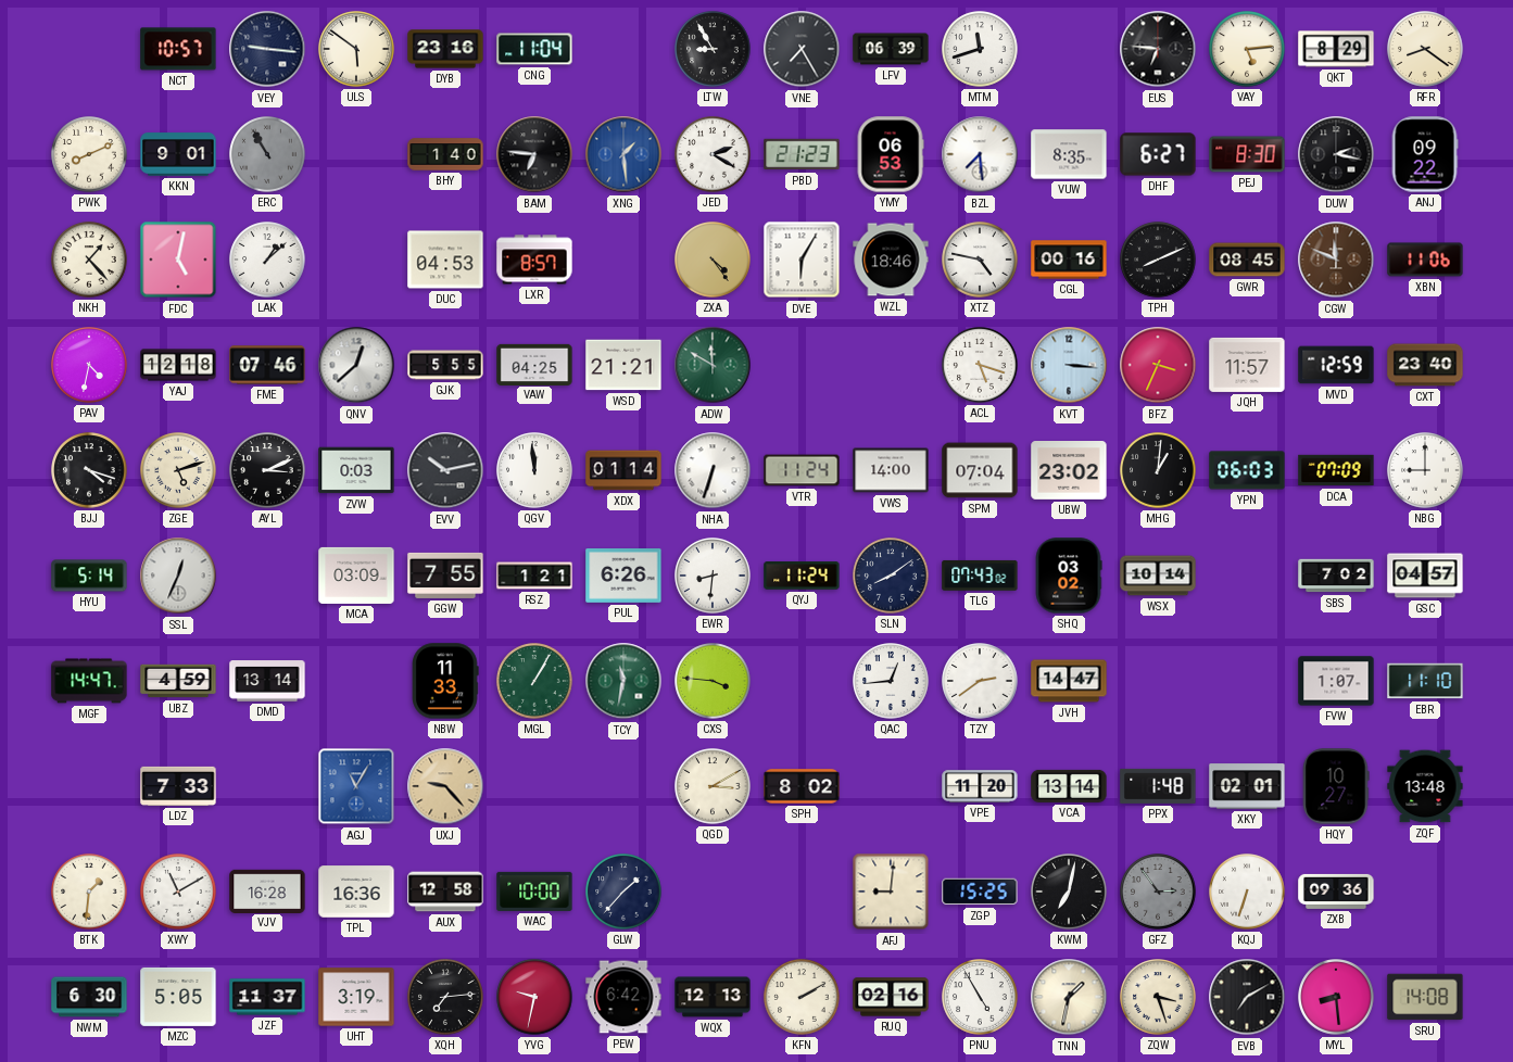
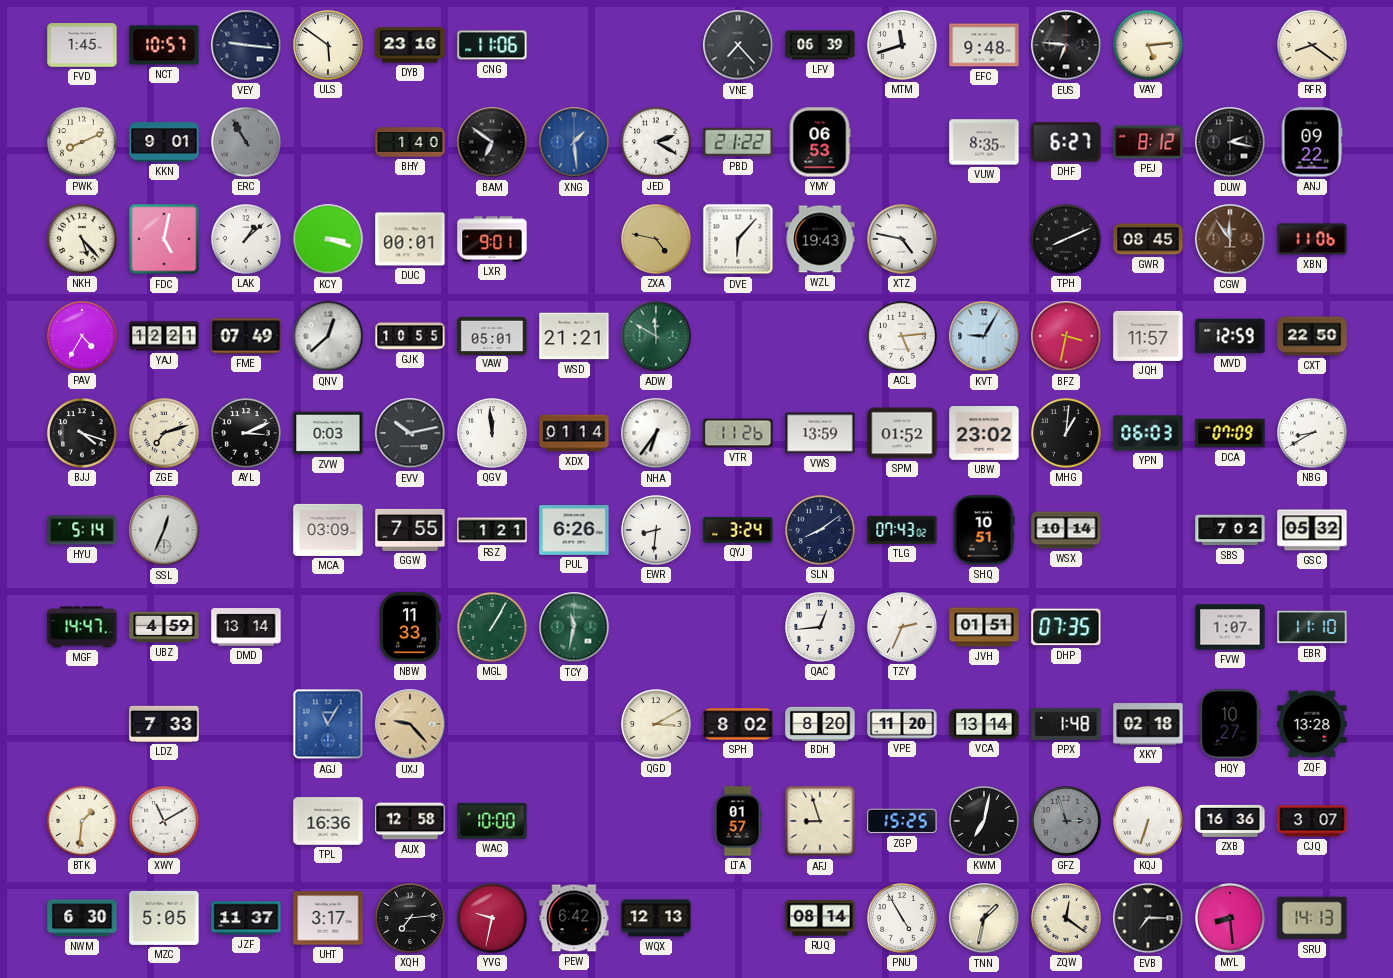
FVD: none -> 1:45
CNG: 11:04 -> 11:06
LTW: 8:55 -> none
VNE: 7:25 -> 7:23
EFC: none -> 9:48
QKT: 8:29 -> none
BAM: 6:46 -> 6:51
PBD: 21:23 -> 21:22
BZL: 7:29 -> none
PEJ: 8:30 -> 8:12
NKH: 1:23 -> 5:23
KCY: none -> 3:18
DUC: 04:53 -> 00:01
LXR: 8:57 -> 9:01
ZXA: 4:24 -> 4:47
DVE: 6:05 -> 6:07
WZL: 18:46 -> 19:43
CGL: 00:16 -> none
CGW: 11:49 -> 11:54
PAV: 4:32 -> 4:35
YAJ: 12:18 -> 12:21
FME: 07:46 -> 07:49
GJK: 5:55 -> 10:55
VAW: 04:25 -> 05:01
ACL: 5:18 -> 5:14
KVT: 3:16 -> 9:05
BFZ: 3:34 -> 3:32
CXT: 23:40 -> 22:50
ZGE: 5:12 -> 7:12
NHA: 6:33 -> 6:36
VTR: 11:24 -> 11:26
VWS: 14:00 -> 13:59
SPM: 07:04 -> 01:52
NBG: 9:00 -> 8:40
QYJ: 11:24 -> 3:24
SHQ: 03:02 -> 10:51
GSC: 04:57 -> 05:32
CXS: 3:46 -> none
TZY: 2:39 -> 2:34
JVH: 14:47 -> 01:51
DHP: none -> 07:35
BDH: none -> 8:20
XKY: 02:01 -> 02:18
ZQF: 13:48 -> 13:28
VJV: 16:28 -> none
GLW: 1:37 -> none
LTA: none -> 01:57
AFJ: 9:01 -> 8:57
GFZ: 2:54 -> 2:57
ZXB: 09:36 -> 16:36
CJQ: none -> 3:07
UHT: 3:19 -> 3:17
KFN: 2:10 -> none
RUQ: 02:16 -> 08:14
ZQW: 3:27 -> 12:21
EVB: 7:10 -> 7:15
SRU: 14:08 -> 14:13
